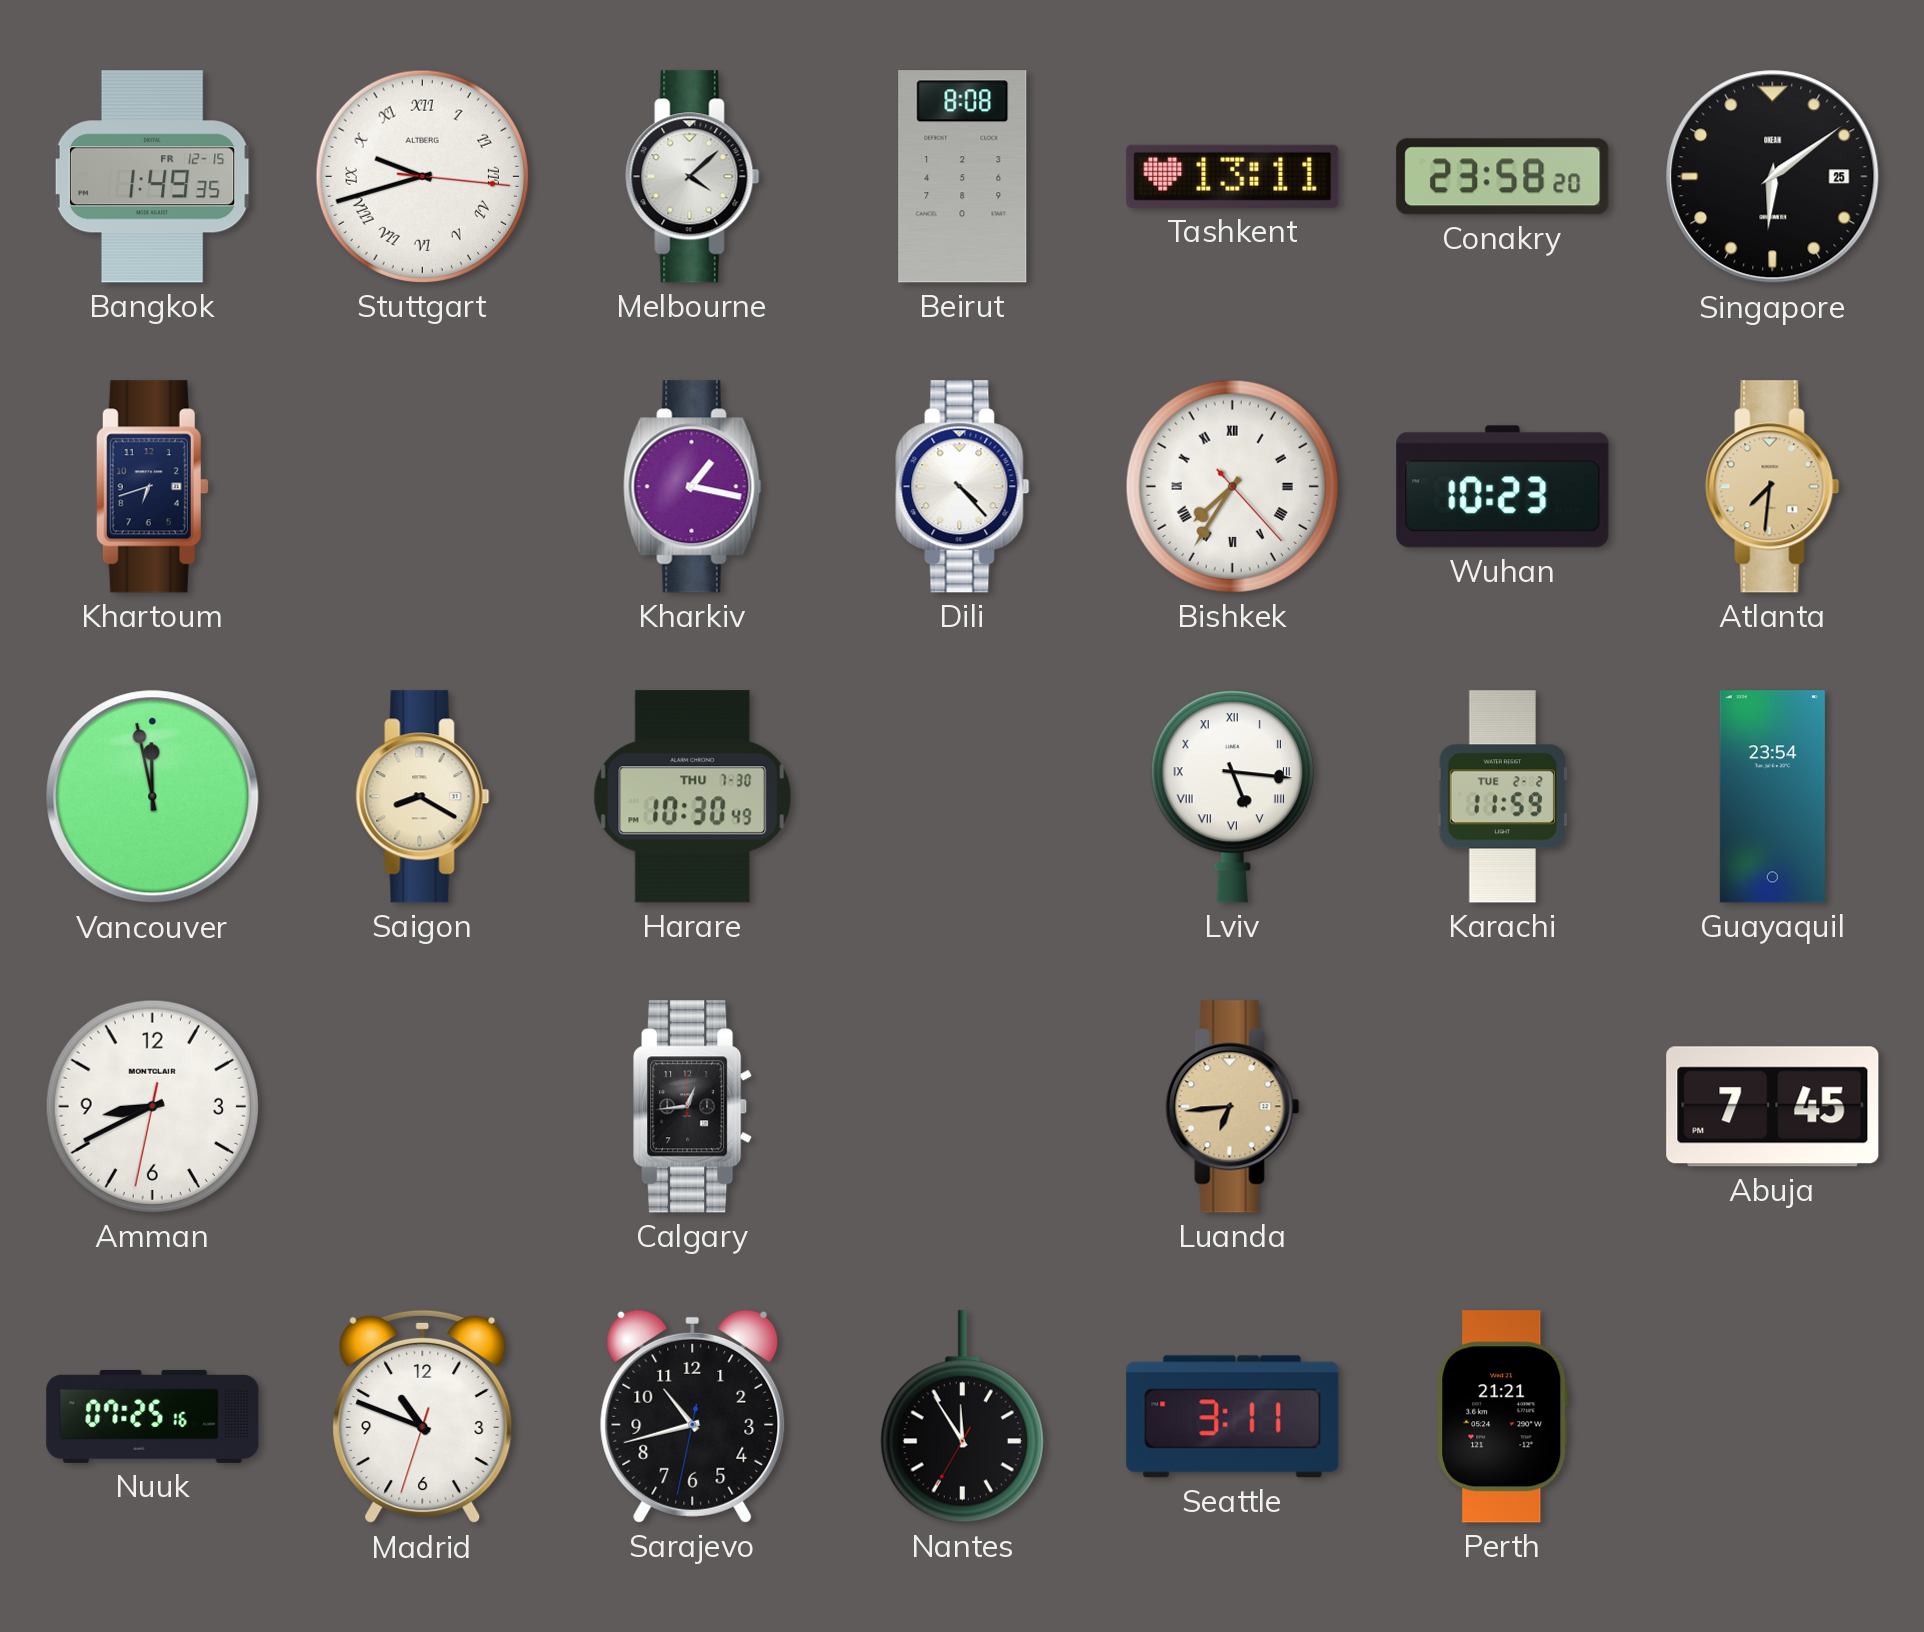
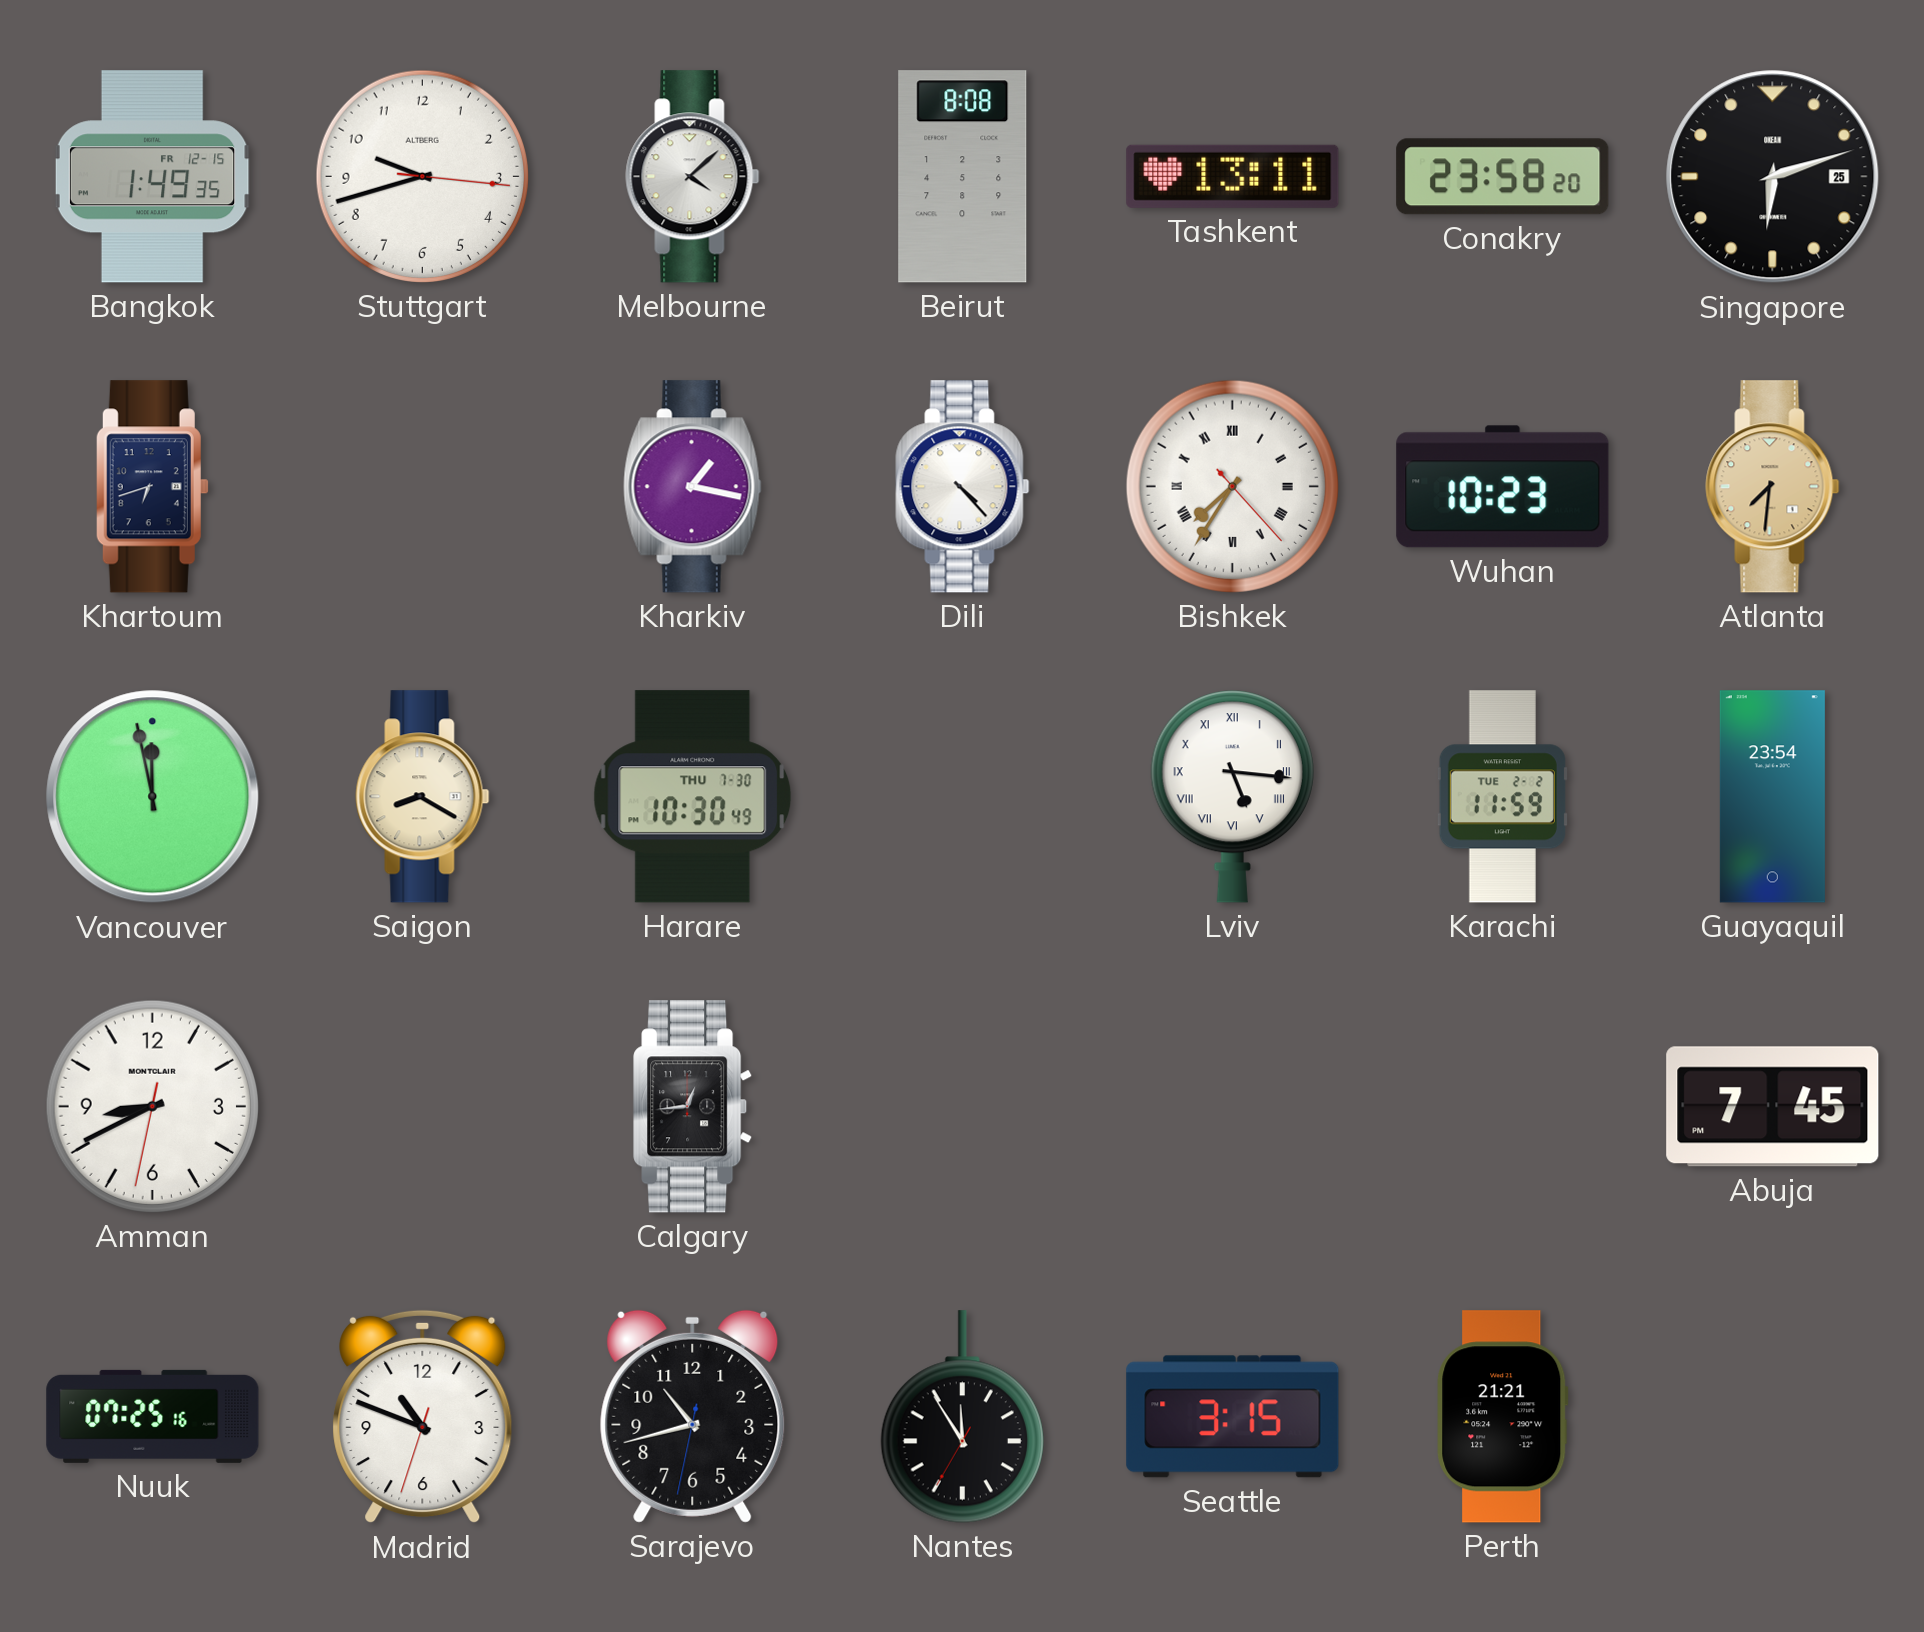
Stuttgart numerals: Roman -> Arabic
Singapore: 6:09 -> 6:12
Luanda: 6:44 -> none
Seattle: 3:11 -> 3:15
